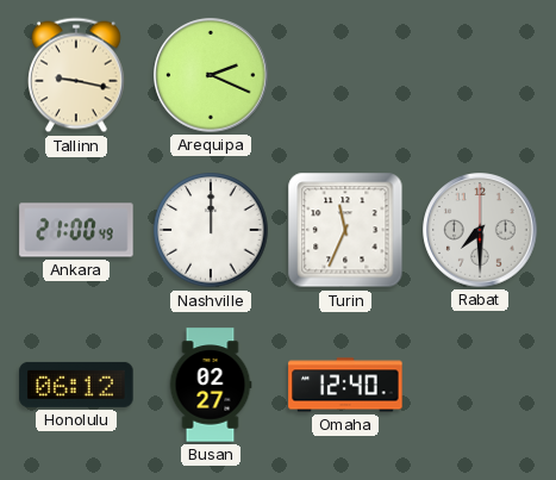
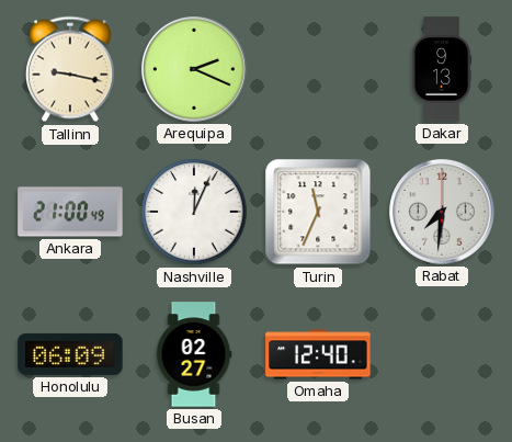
Dakar: none -> 9:13
Nashville: 12:00 -> 12:04
Rabat: 7:30 -> 7:31
Honolulu: 06:12 -> 06:09
